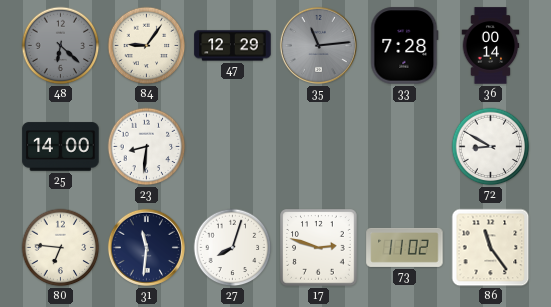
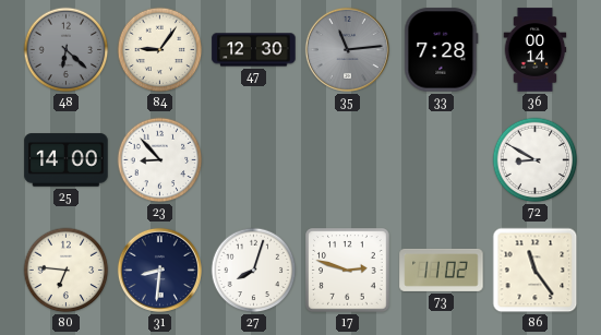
47: 12:29 -> 12:30
23: 8:31 -> 8:53
31: 11:31 -> 8:31
